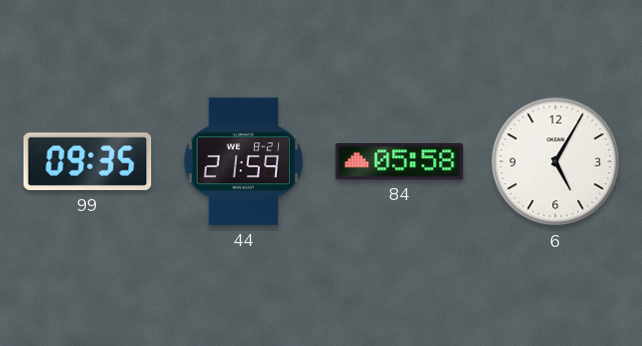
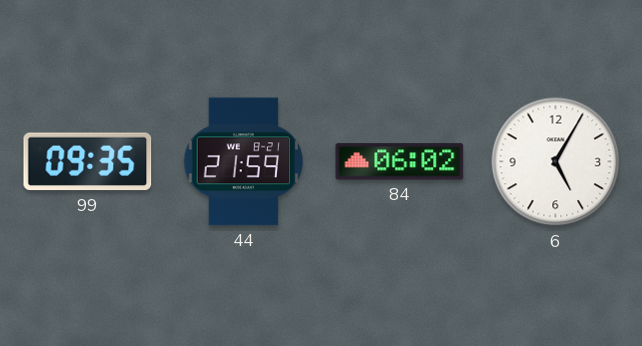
84: 05:58 -> 06:02
